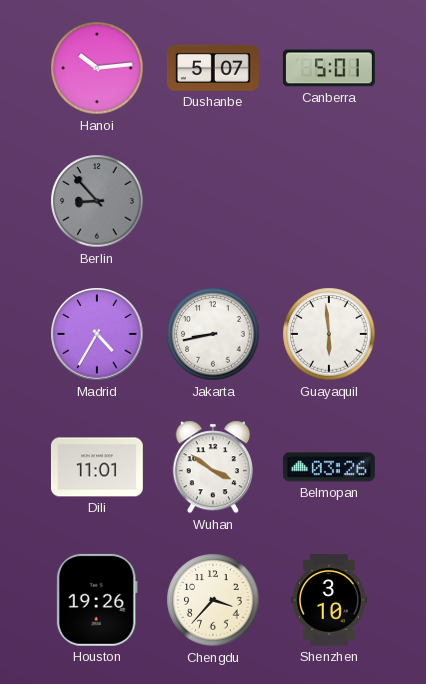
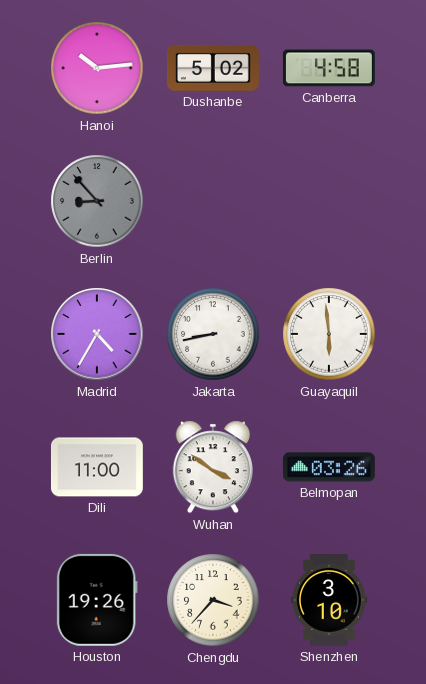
Dushanbe: 5:07 -> 5:02
Canberra: 5:01 -> 4:58
Dili: 11:01 -> 11:00
